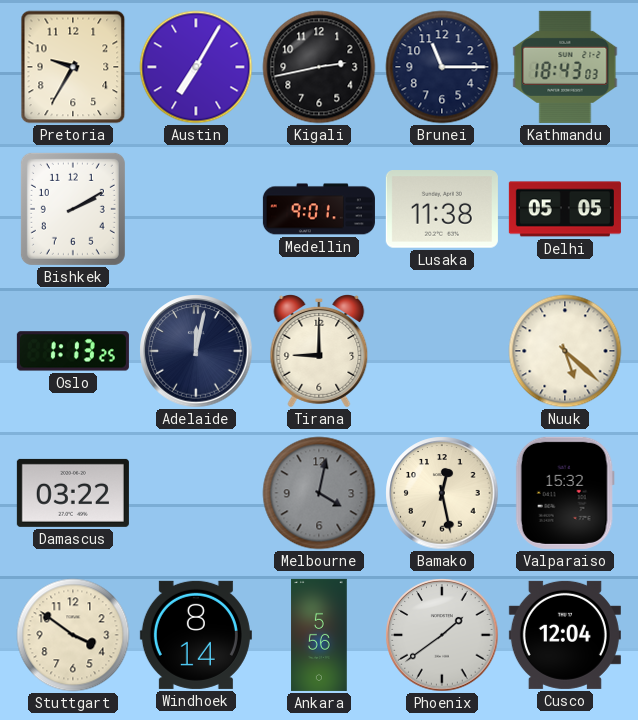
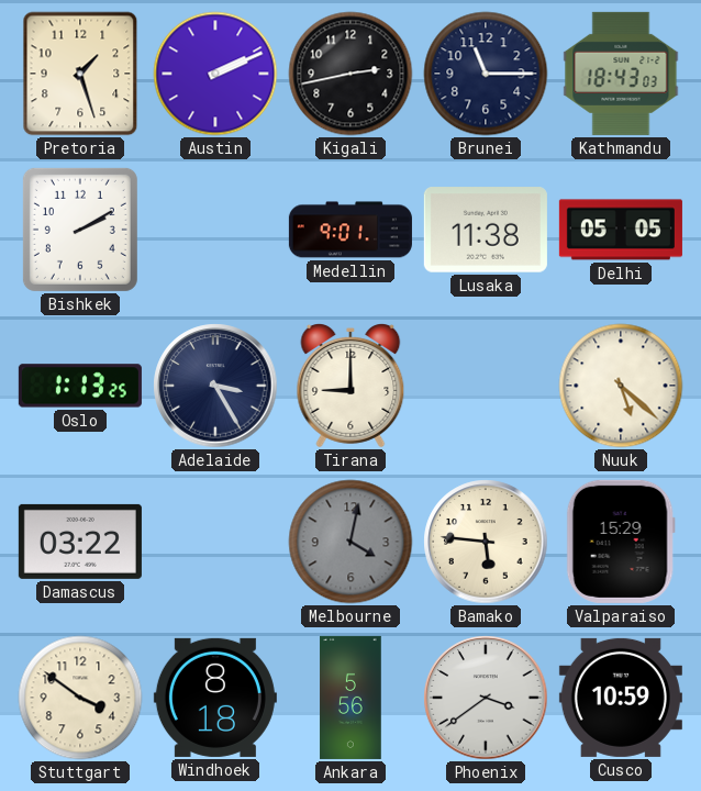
Pretoria: 9:35 -> 1:27
Austin: 7:05 -> 2:11
Adelaide: 12:02 -> 3:25
Bamako: 12:28 -> 5:46
Valparaiso: 15:32 -> 15:29
Windhoek: 8:14 -> 8:18
Phoenix: 1:39 -> 3:39
Cusco: 12:04 -> 10:59
